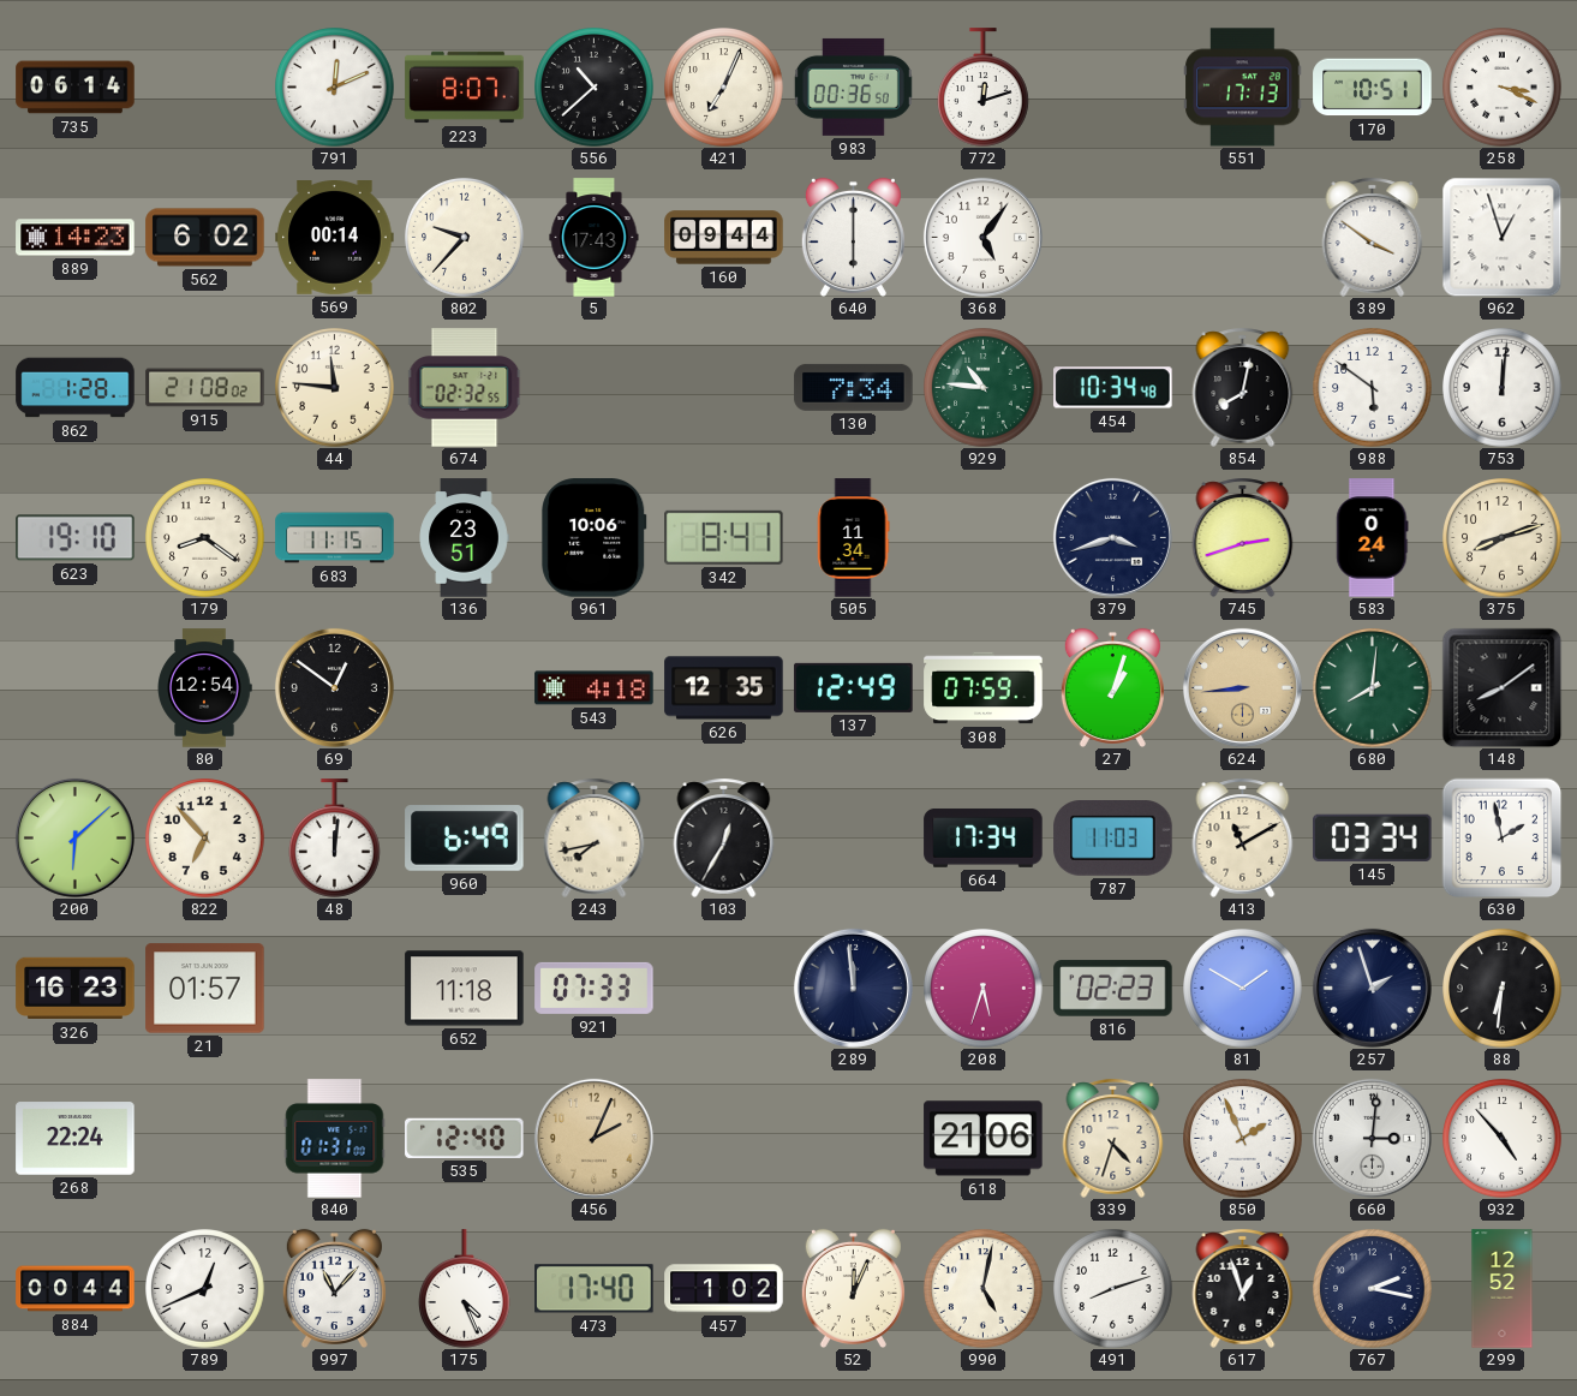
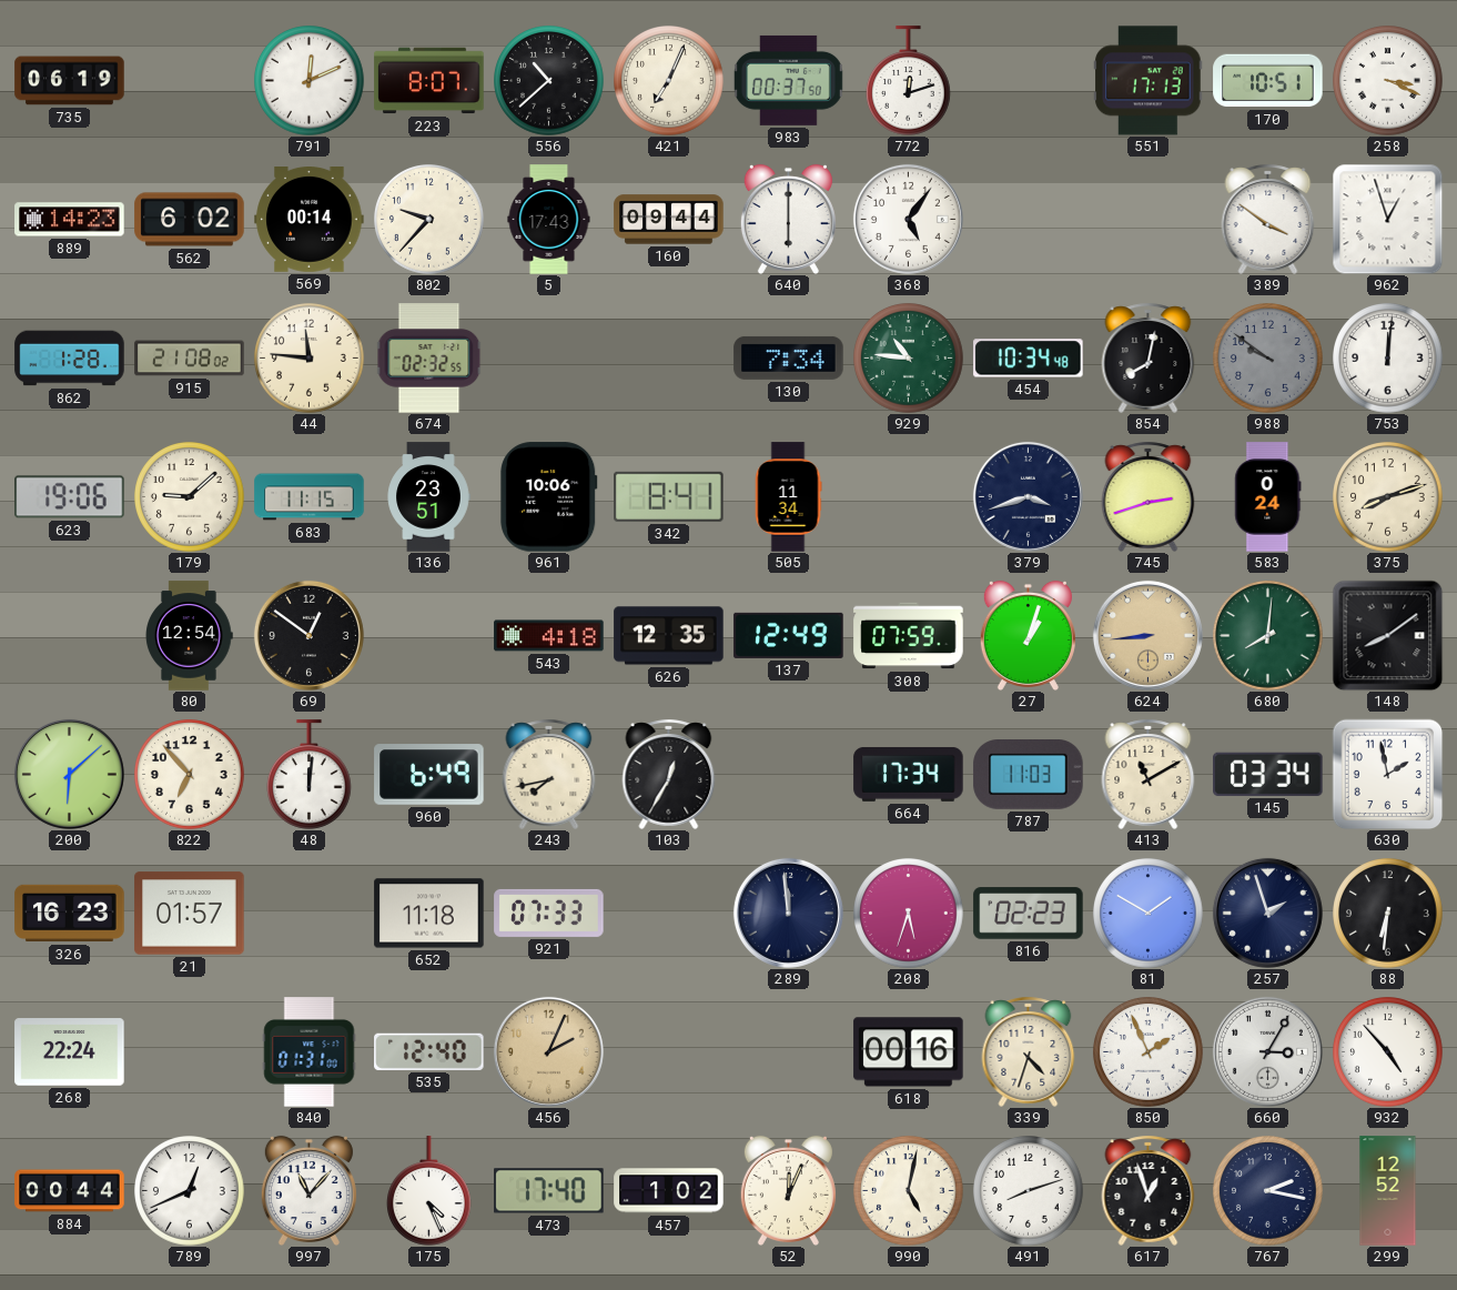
735: 06:14 -> 06:19
983: 00:36 -> 00:37
988: 5:51 -> 9:51
988 dial: white -> grey
623: 19:10 -> 19:06
179: 8:21 -> 9:08
618: 21:06 -> 00:16
660: 3:01 -> 3:05
